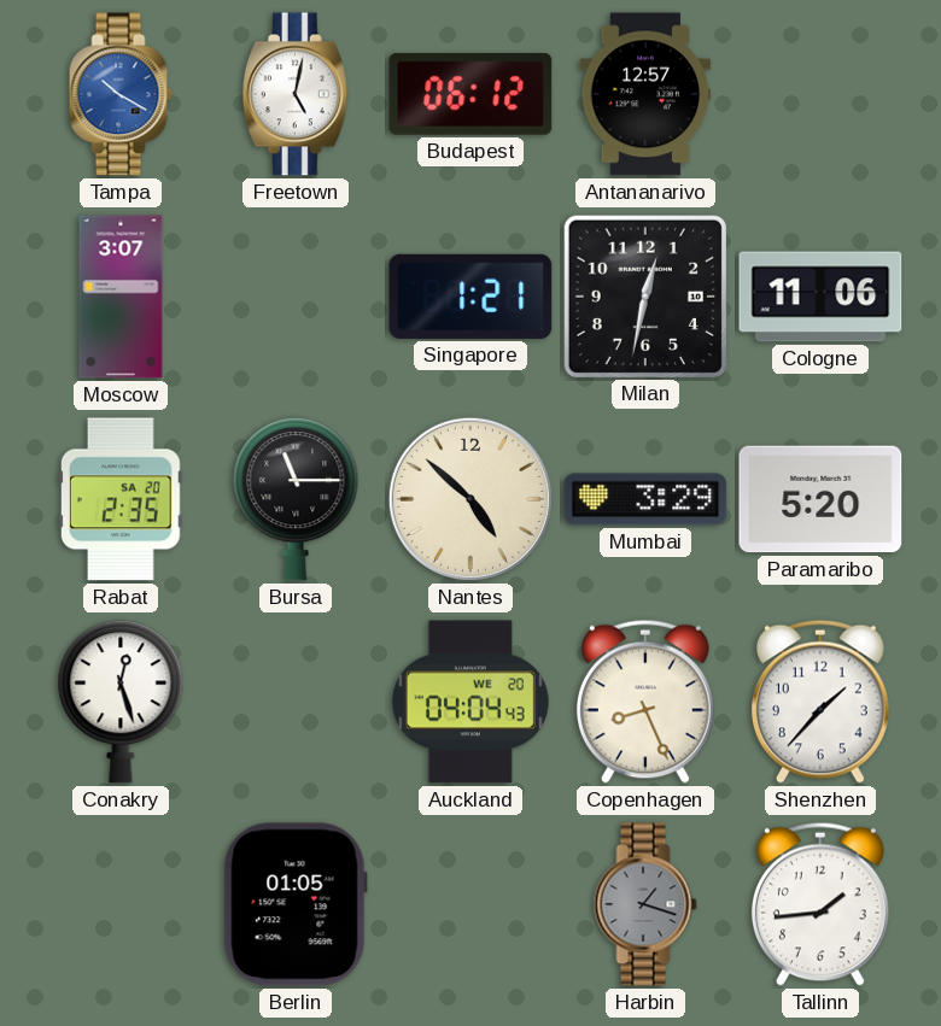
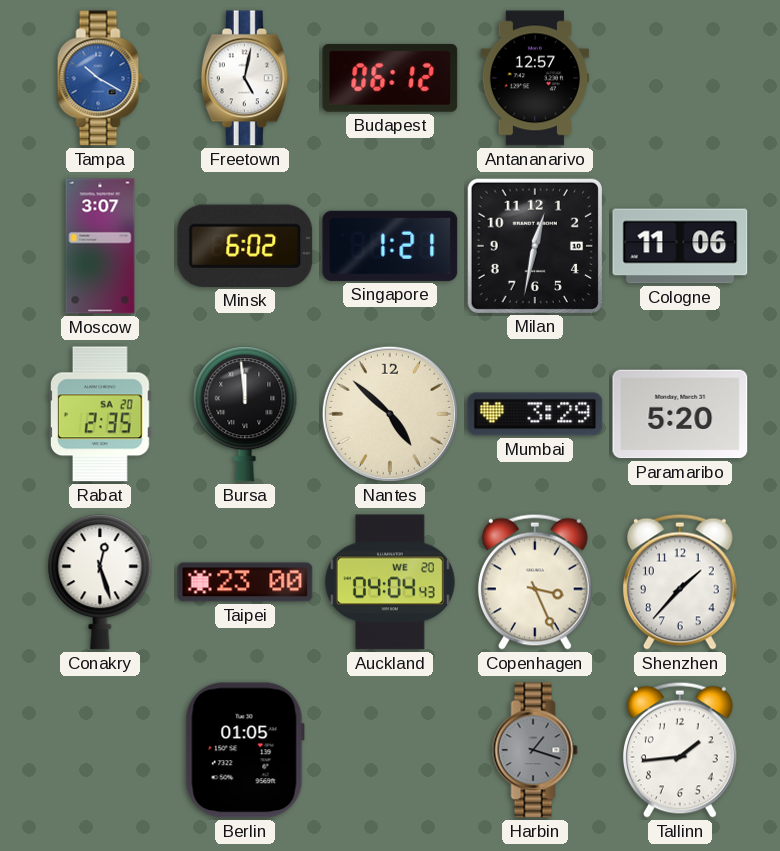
Minsk: none -> 6:02
Bursa: 11:15 -> 11:59
Taipei: none -> 23:00
Copenhagen: 8:26 -> 3:26
